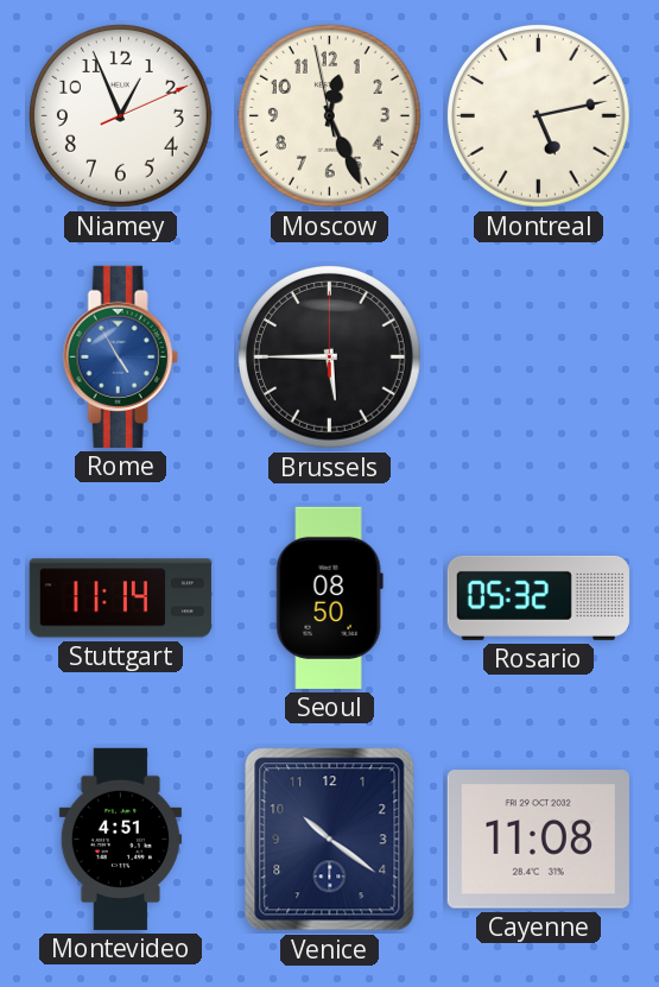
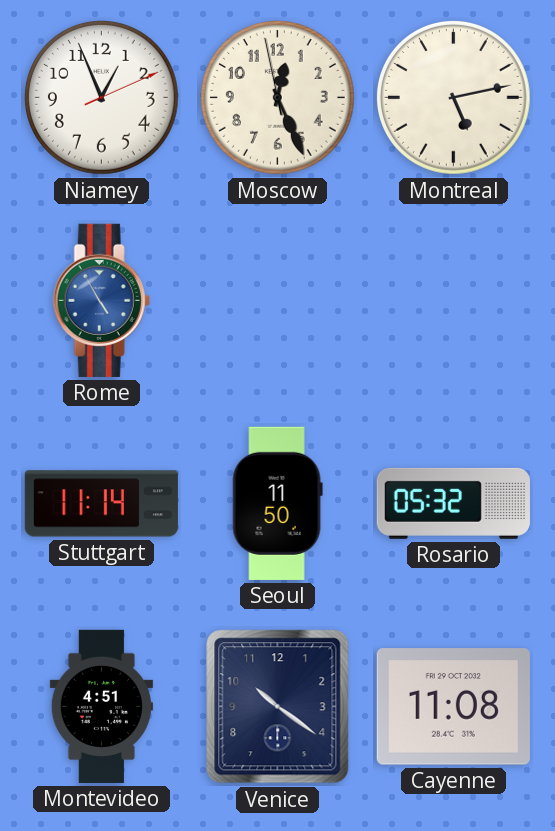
Brussels: 5:45 -> none
Seoul: 08:50 -> 11:50
